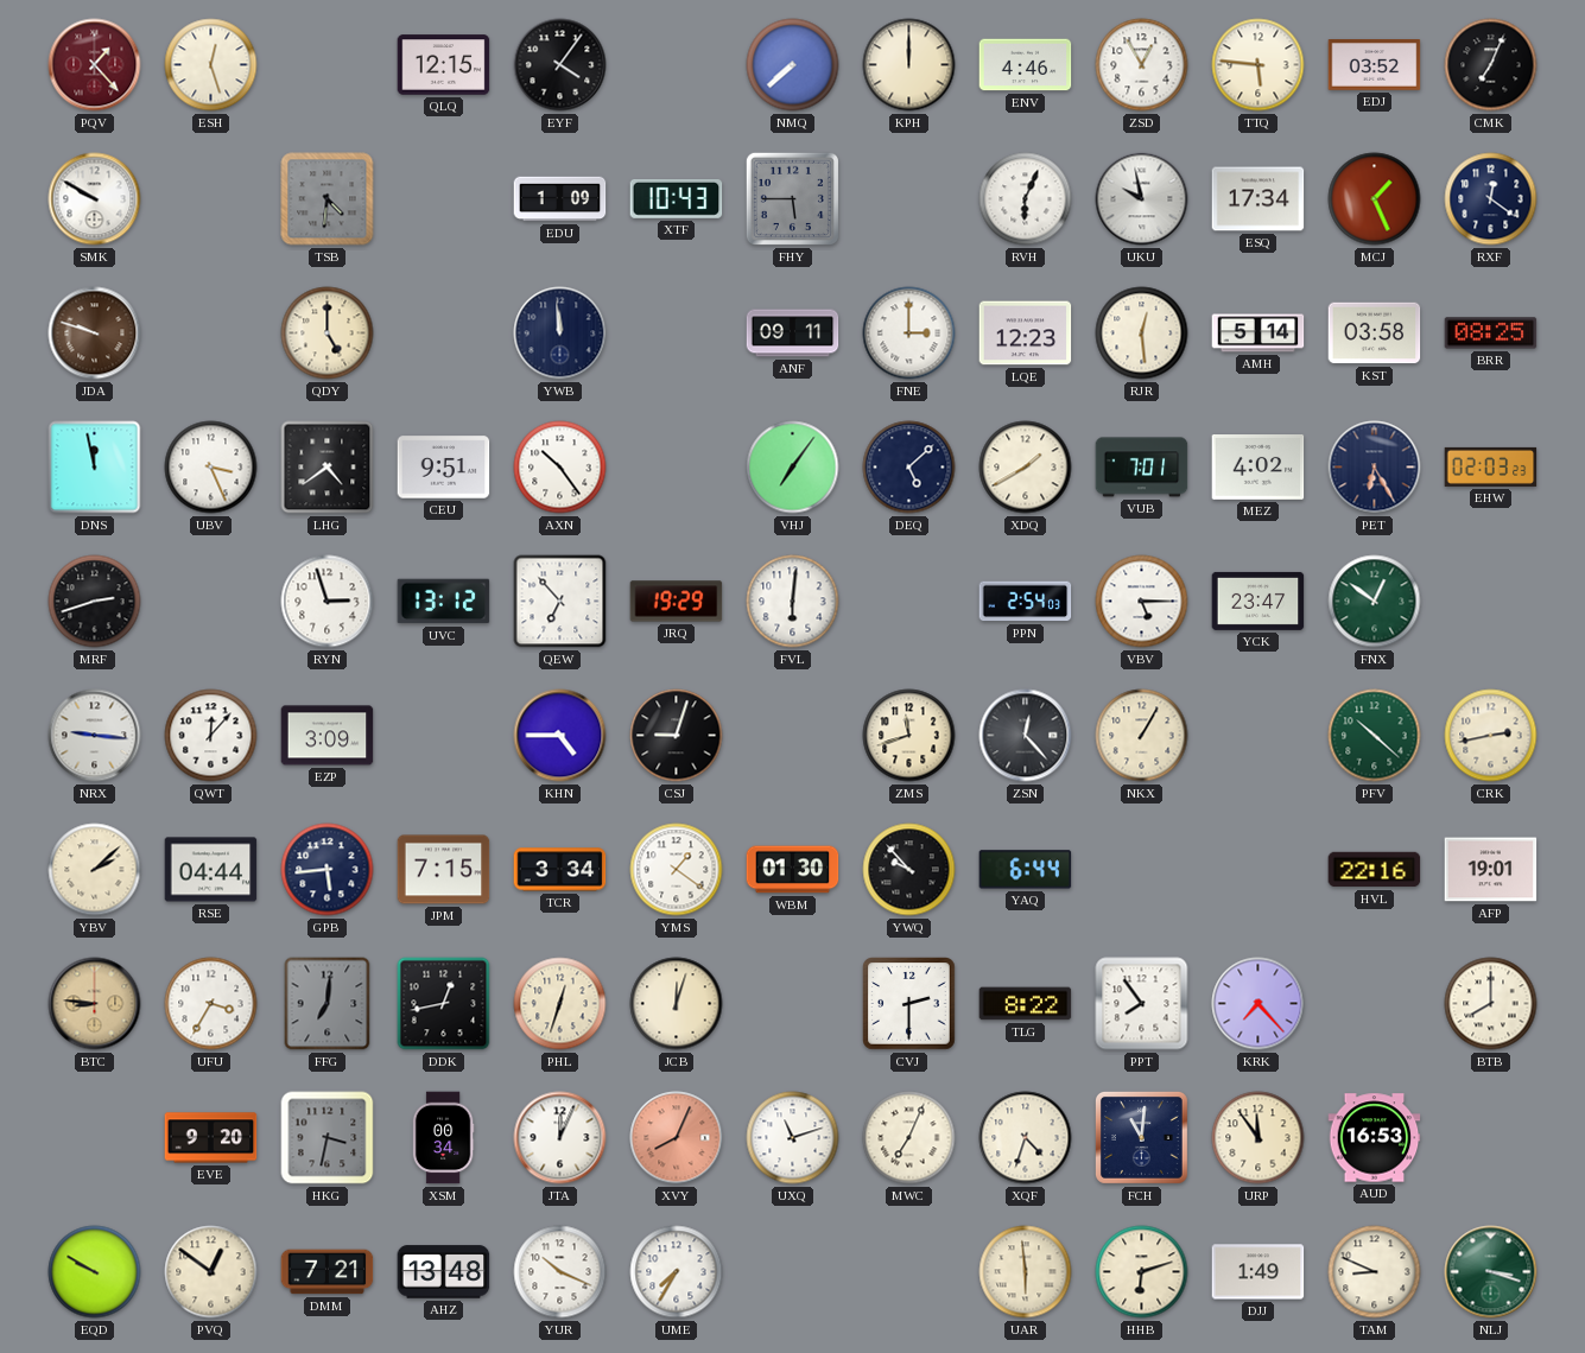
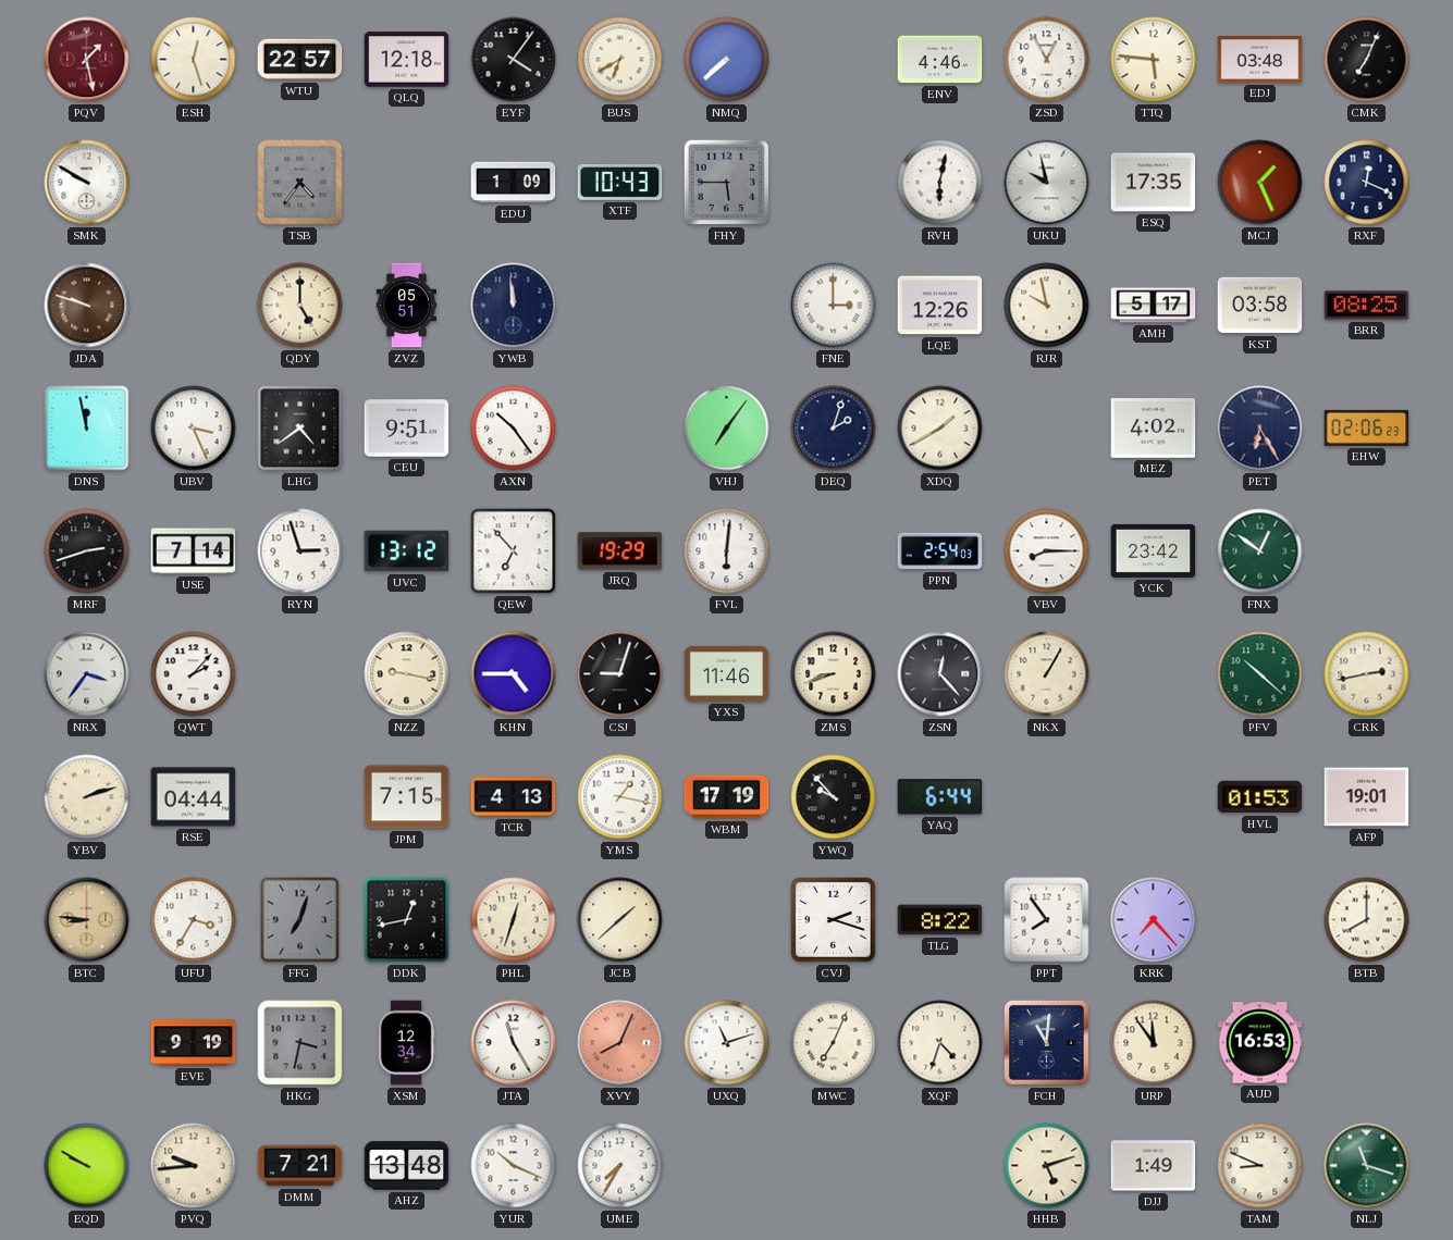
PQV: 1:23 -> 1:28
WTU: none -> 22:57
QLQ: 12:15 -> 12:18
BUS: none -> 6:40
KPH: 12:00 -> none
EDJ: 03:52 -> 03:48
TSB: 4:31 -> 4:36
RVH: 6:04 -> 6:02
ESQ: 17:34 -> 17:35
RXF: 12:21 -> 12:19
ZVZ: none -> 05:51
ANF: 09:11 -> none
LQE: 12:23 -> 12:26
RJR: 12:29 -> 9:58
AMH: 5:14 -> 5:17
DEQ: 5:08 -> 2:03
VUB: 7:01 -> none
EHW: 02:03 -> 02:06
USE: none -> 7:14
VBV: 5:15 -> 8:15
YCK: 23:47 -> 23:42
NRX: 9:16 -> 3:36
QWT: 12:07 -> 2:07
EZP: 3:09 -> none
NZZ: none -> 9:17
YXS: none -> 11:46
ZMS: 11:42 -> 8:42
YBV: 2:08 -> 2:12
GPB: 5:44 -> none
TCR: 3:34 -> 4:13
YMS: 1:21 -> 1:17
WBM: 01:30 -> 17:19
HVL: 22:16 -> 01:53
FFG: 7:01 -> 7:03
JCB: 12:03 -> 1:38
CVJ: 2:30 -> 2:18
EVE: 9:20 -> 9:19
XSM: 00:34 -> 12:34
JTA: 12:04 -> 11:25
PVQ: 12:51 -> 9:44
UAR: 5:59 -> none
HHB: 6:12 -> 5:12
NLJ: 3:18 -> 11:18
